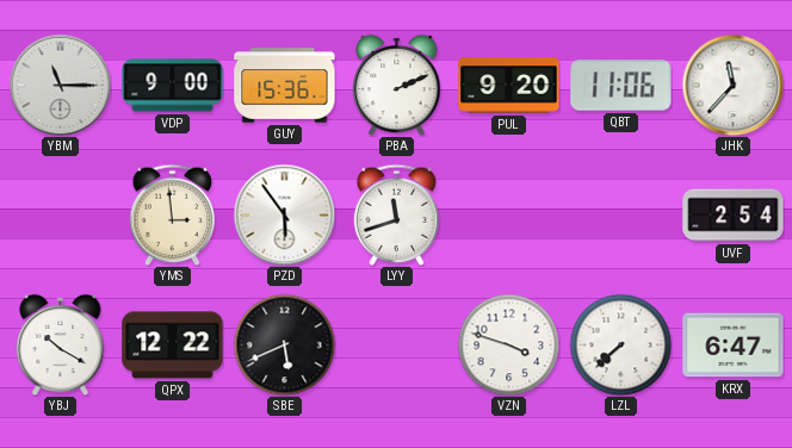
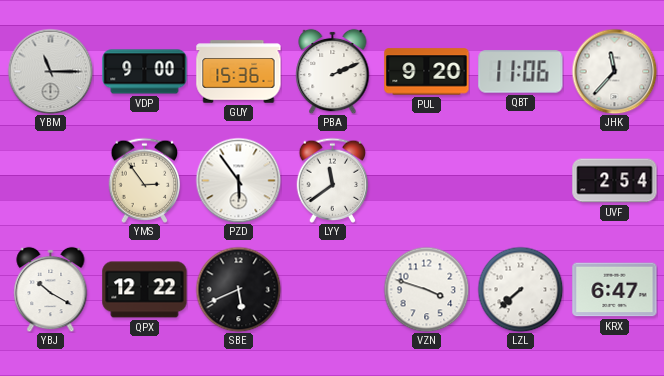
YMS: 2:59 -> 2:54
LYY: 11:42 -> 11:39
